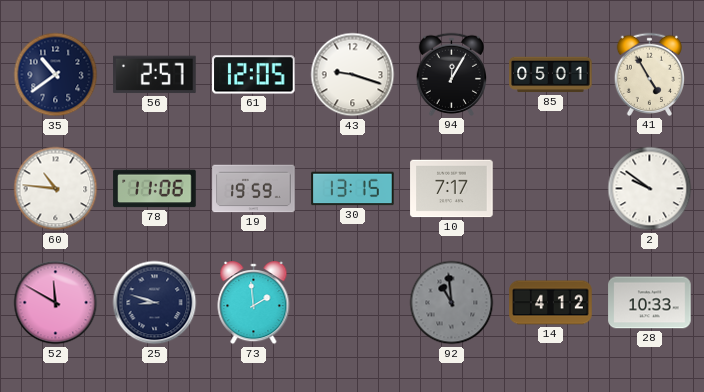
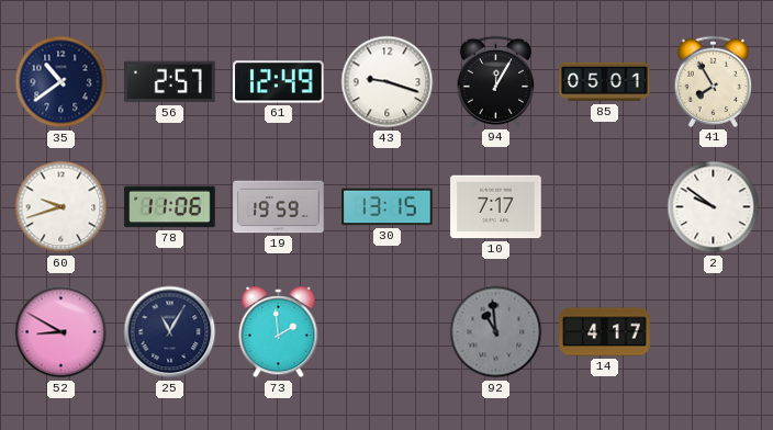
61: 12:05 -> 12:49
41: 4:55 -> 7:55
60: 10:46 -> 9:42
52: 11:50 -> 8:50
25: 8:48 -> 11:05
14: 4:12 -> 4:17
28: 10:33 -> none
